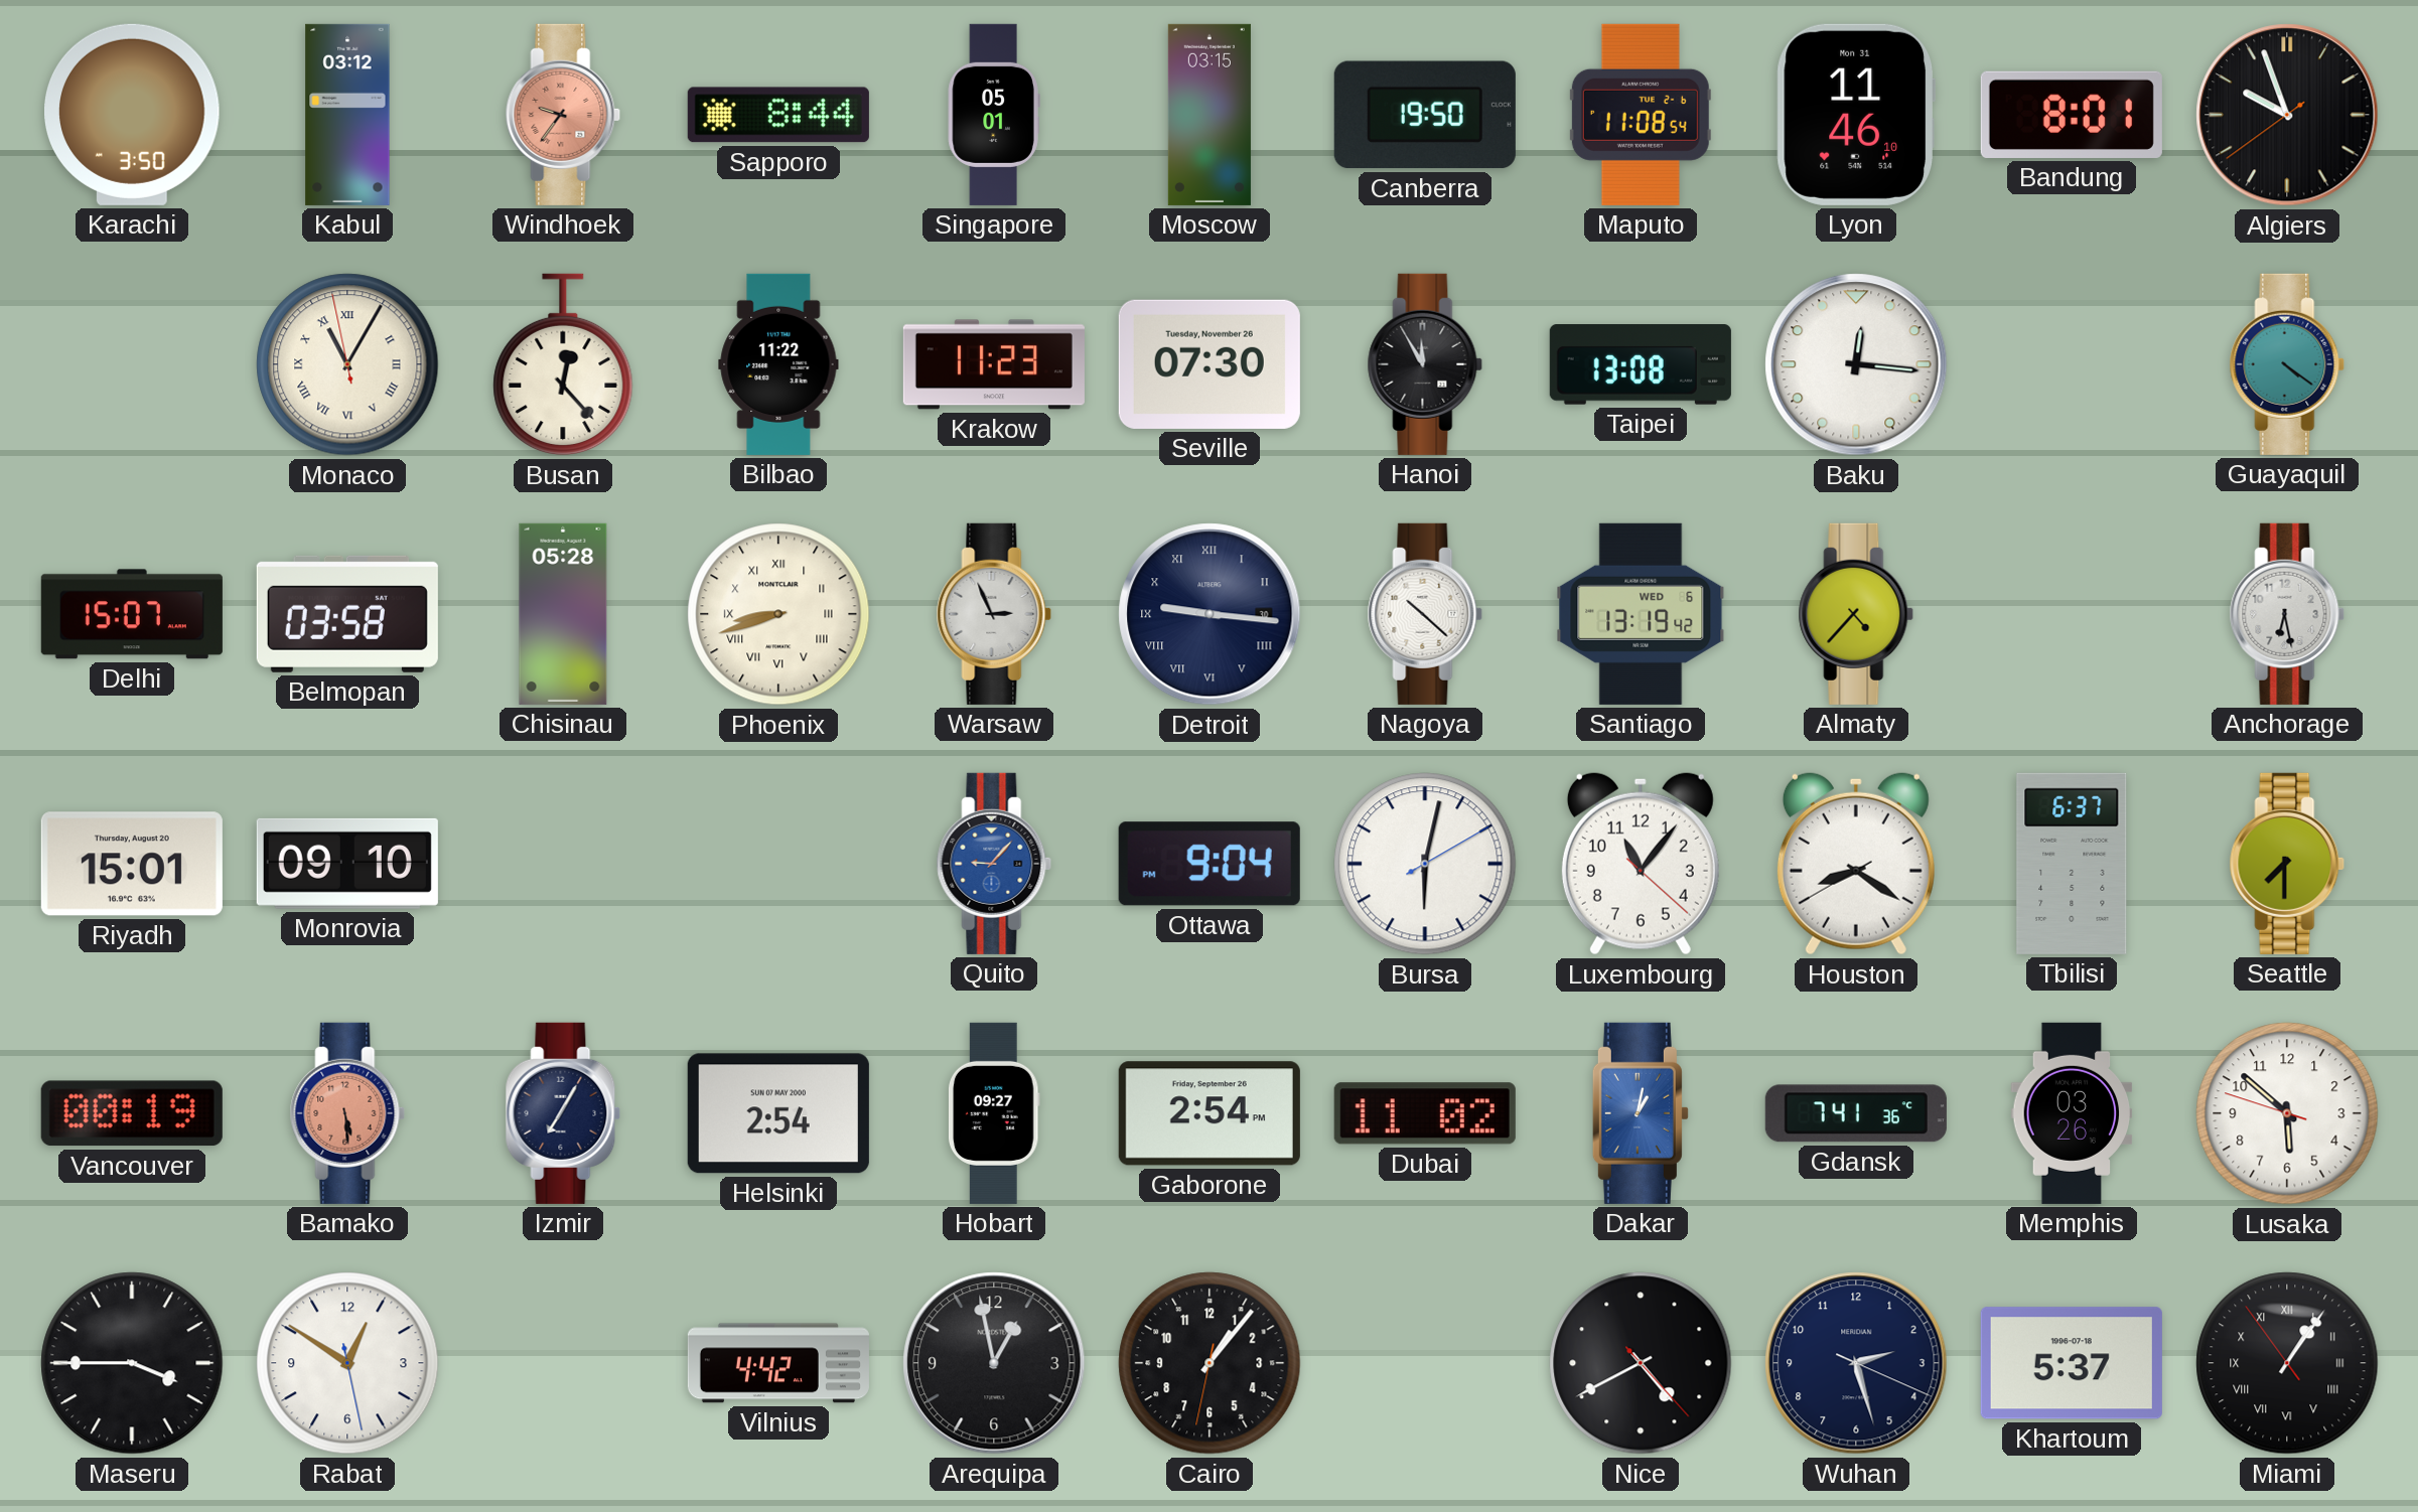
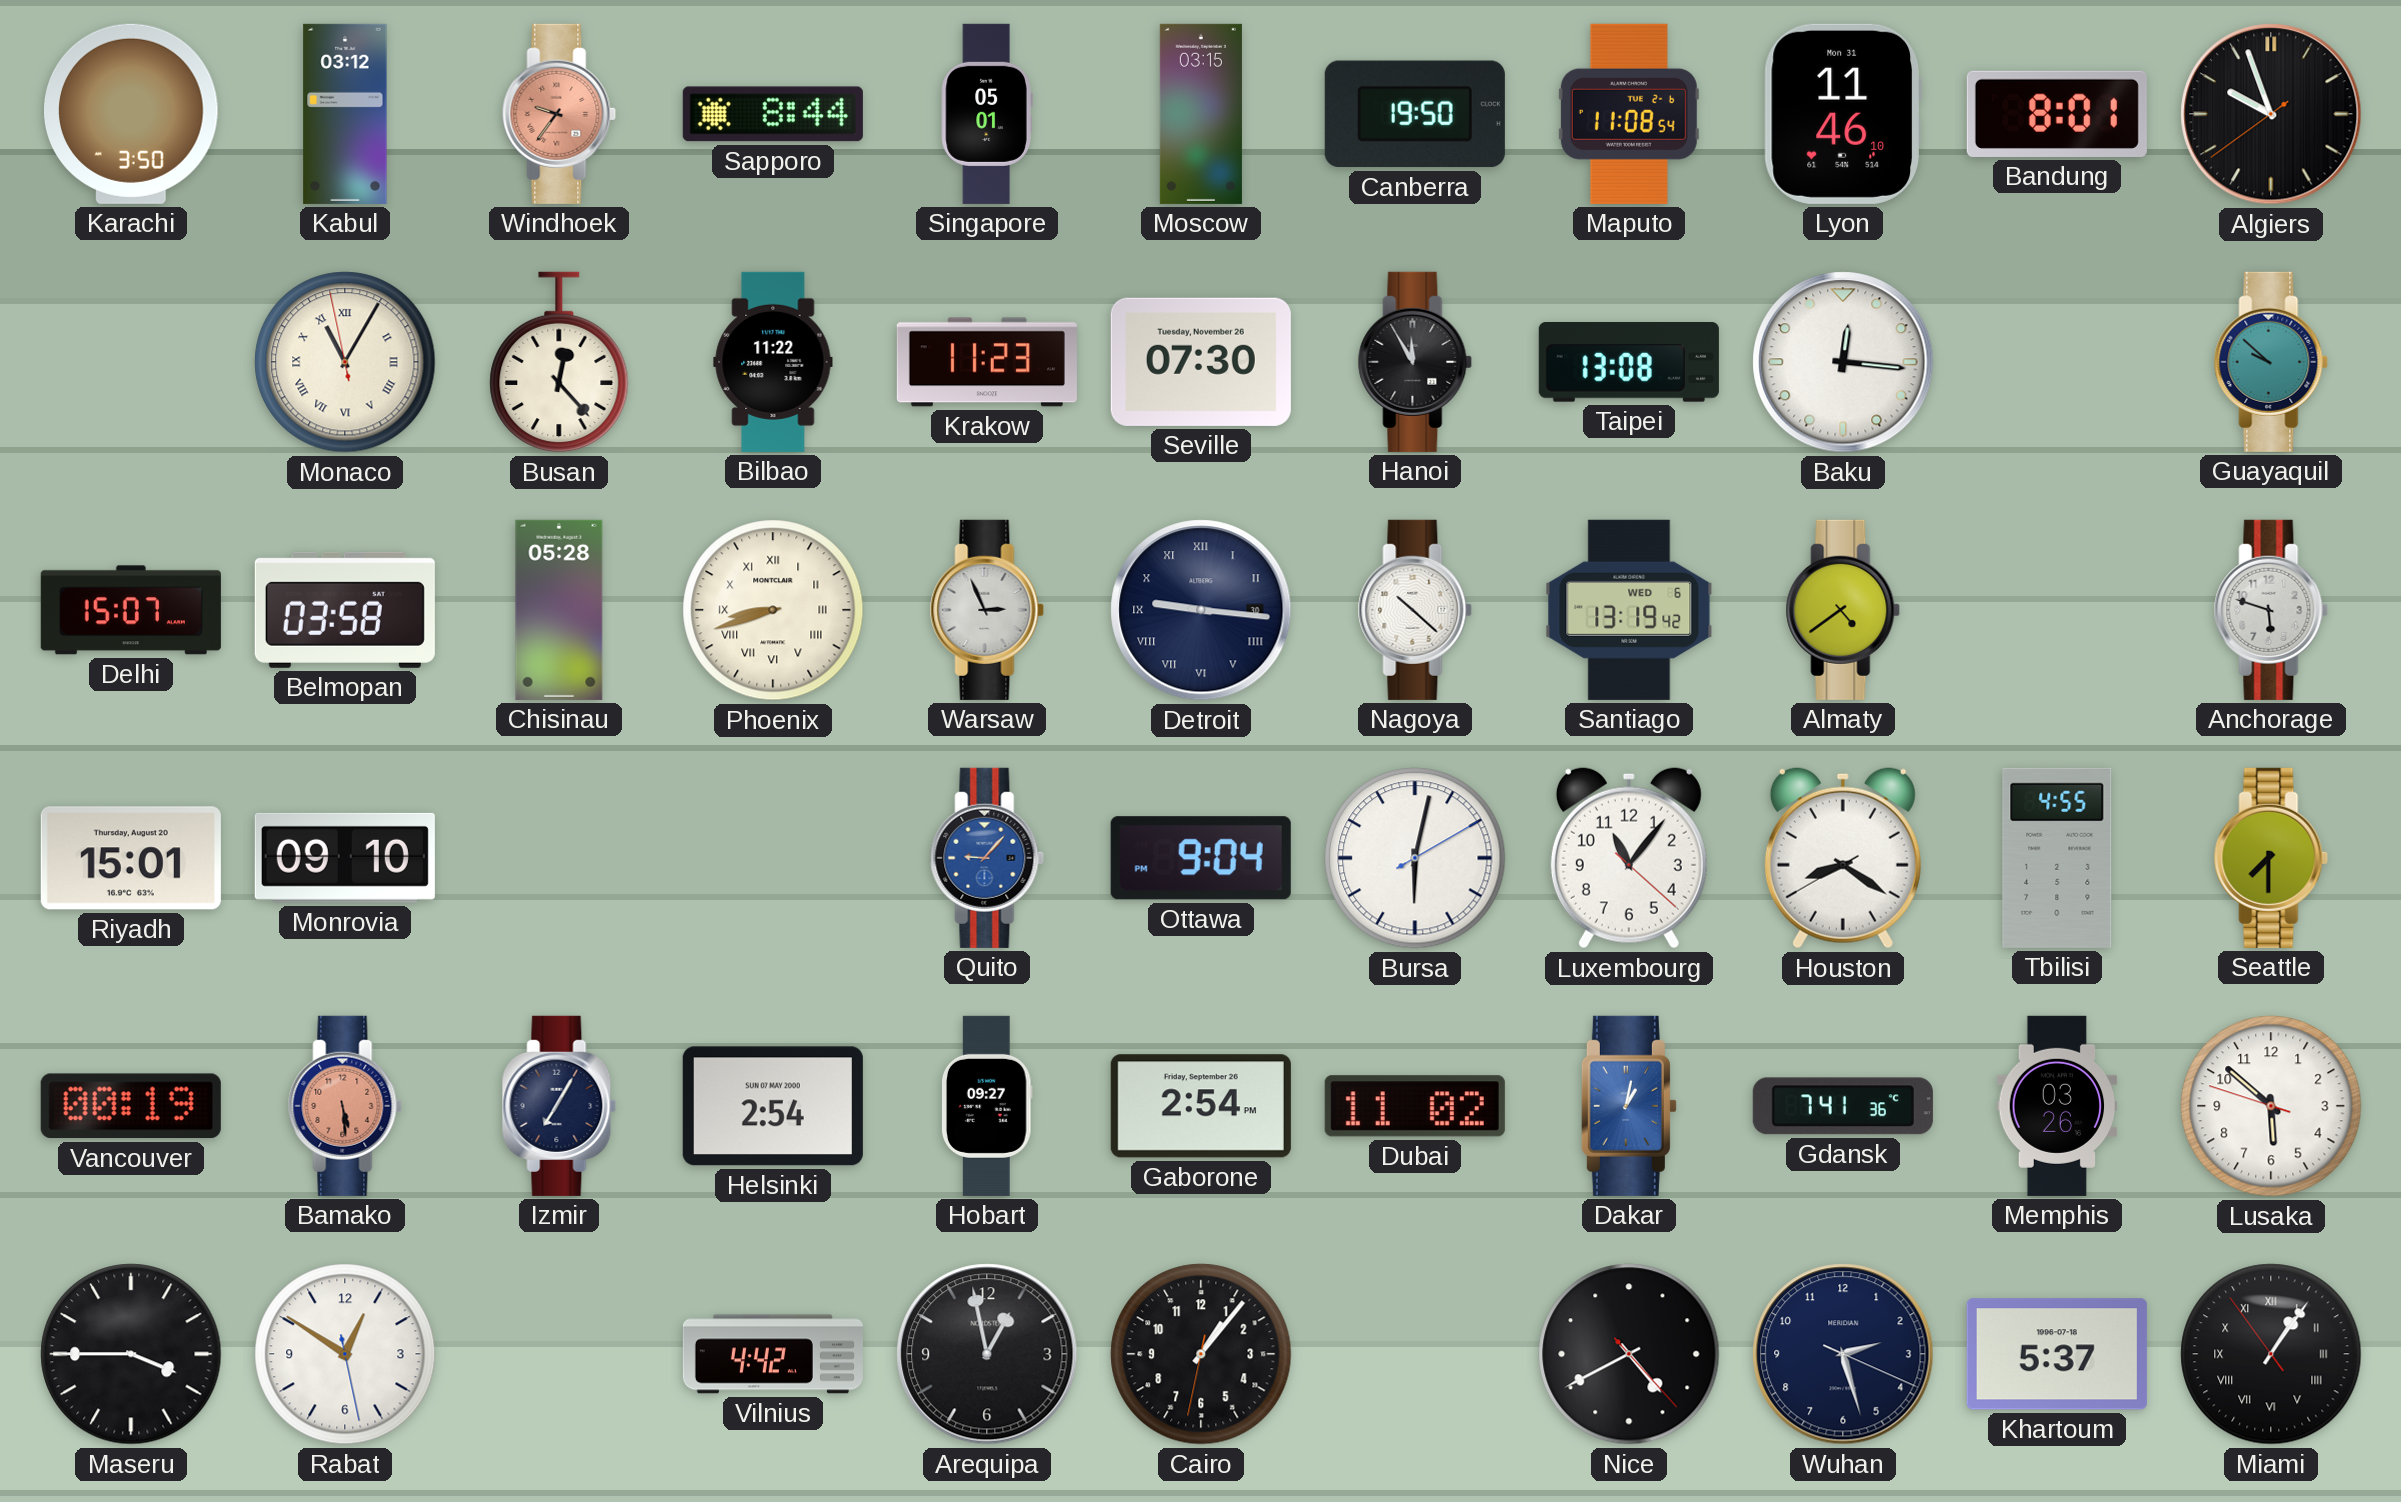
Guayaquil: 4:21 -> 9:52
Almaty: 4:37 -> 4:39
Anchorage: 6:28 -> 5:48
Tbilisi: 6:37 -> 4:55
